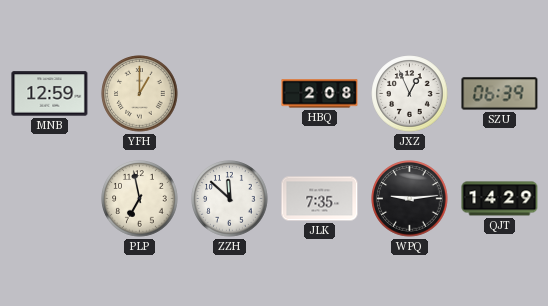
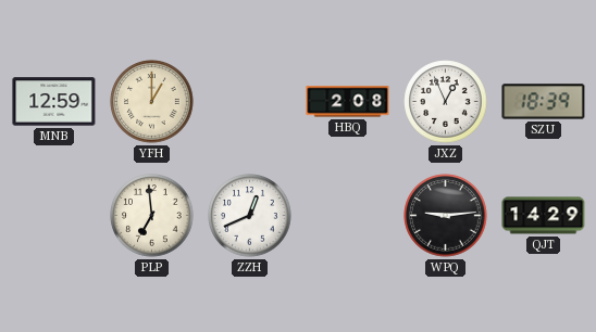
SZU: 06:39 -> 18:39
PLP: 6:58 -> 6:59
ZZH: 11:52 -> 12:41
JLK: 7:35 -> none
